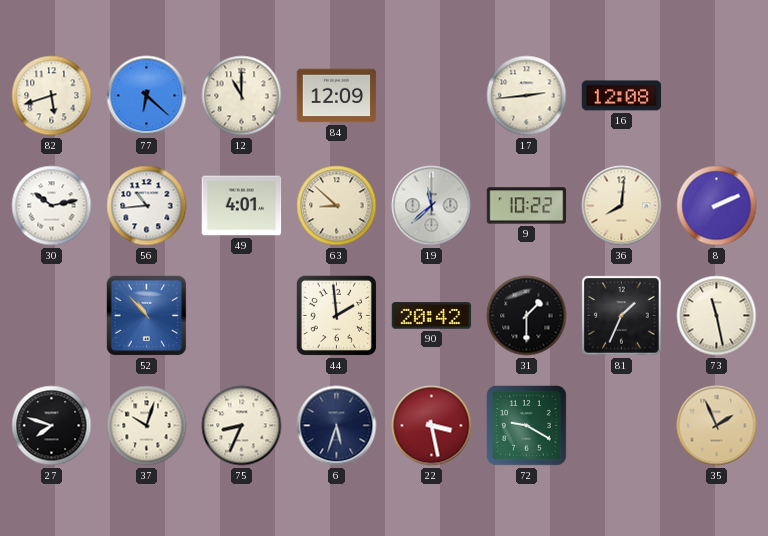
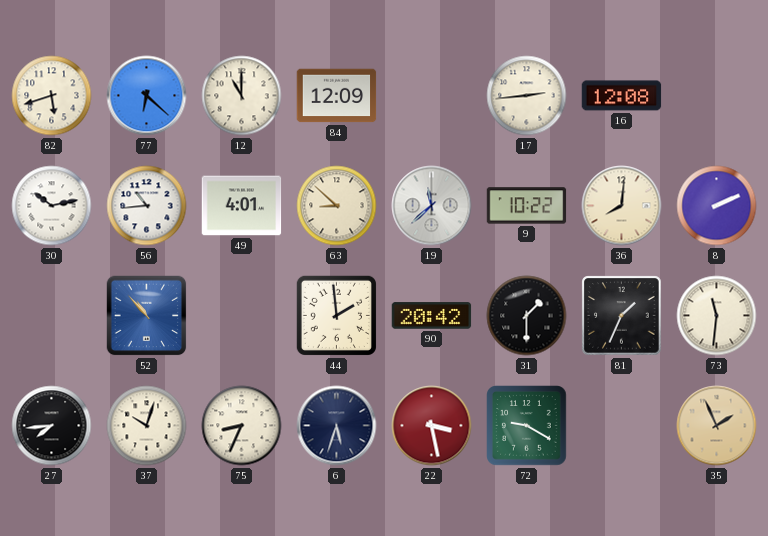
73: 11:28 -> 11:31
27: 7:48 -> 7:44
